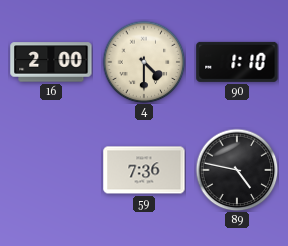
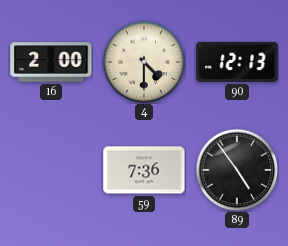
90: 1:10 -> 12:13
89: 4:47 -> 4:54
